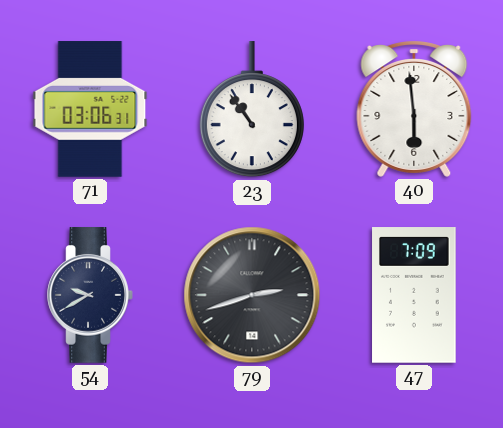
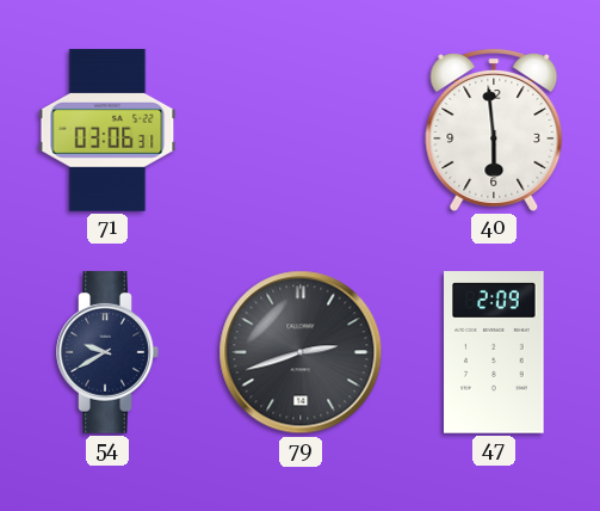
23: 10:54 -> none
47: 7:09 -> 2:09
